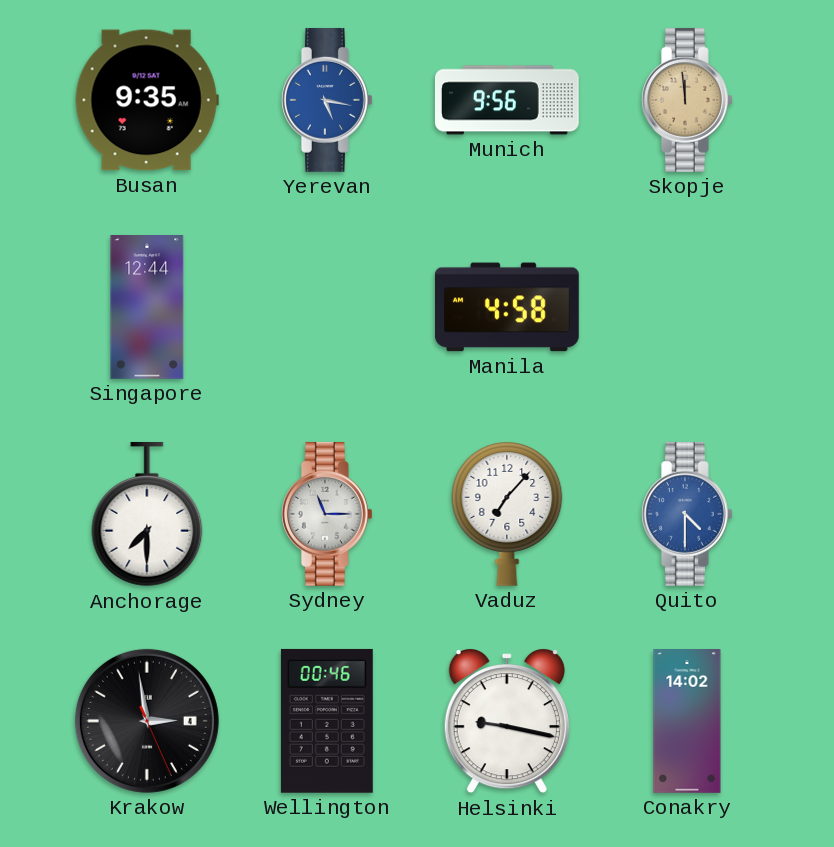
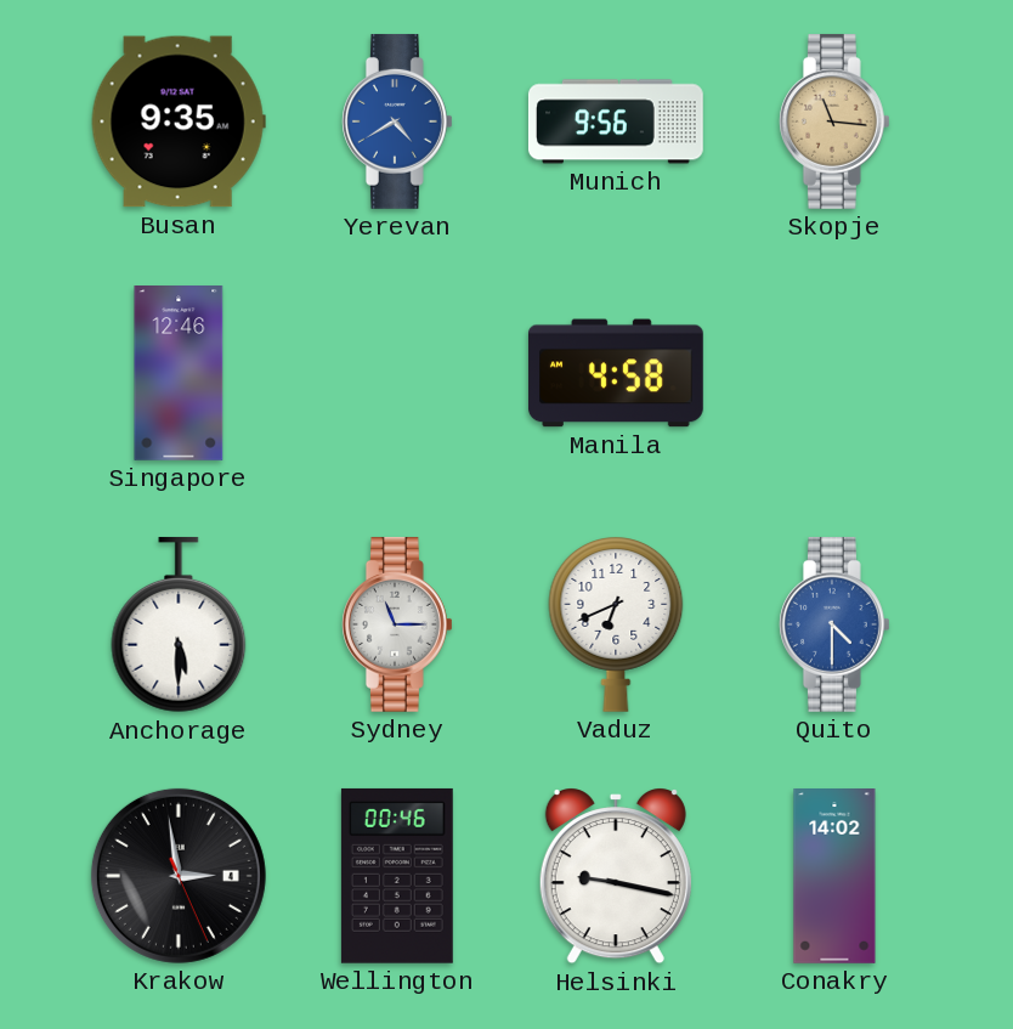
Yerevan: 5:17 -> 4:40
Skopje: 11:59 -> 11:16
Singapore: 12:44 -> 12:46
Anchorage: 7:30 -> 5:30
Vaduz: 7:07 -> 6:41
